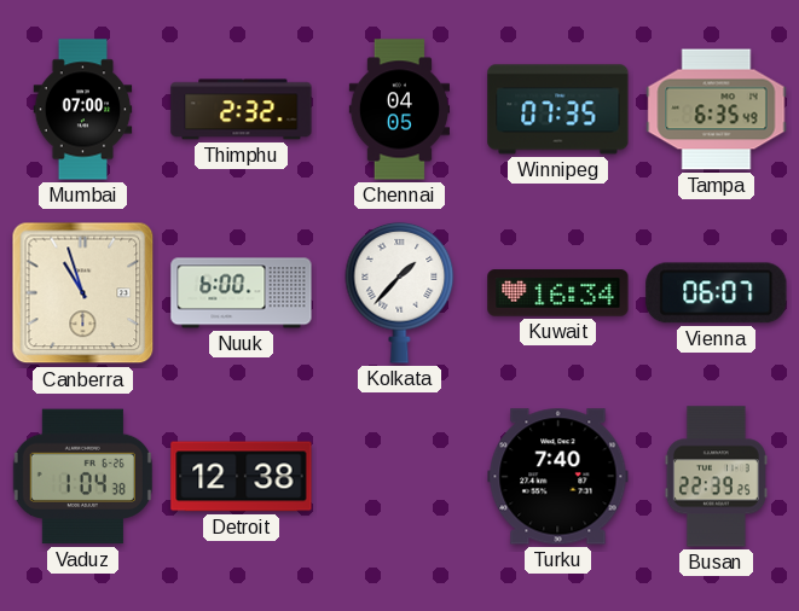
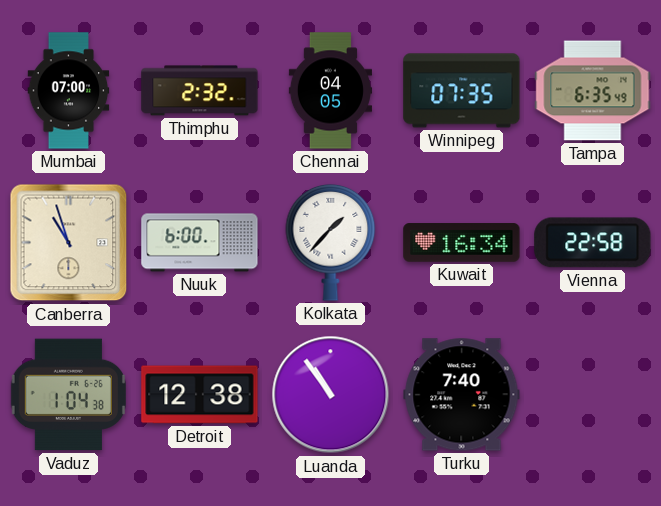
Vienna: 06:07 -> 22:58
Luanda: none -> 10:54
Busan: 22:39 -> none
